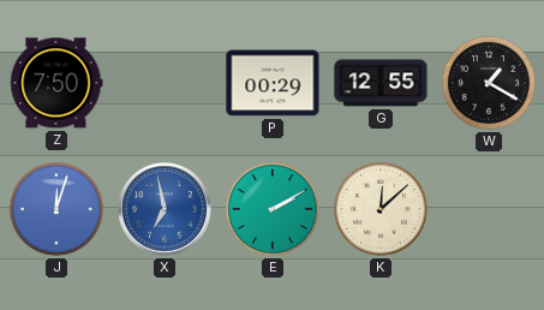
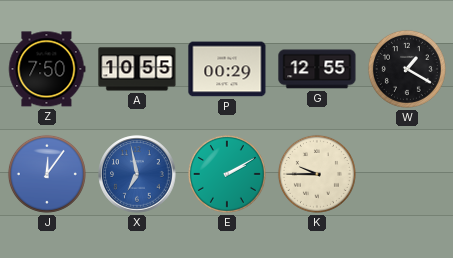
A: none -> 10:55
J: 12:03 -> 12:06
K: 12:08 -> 9:45
